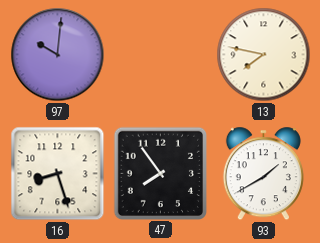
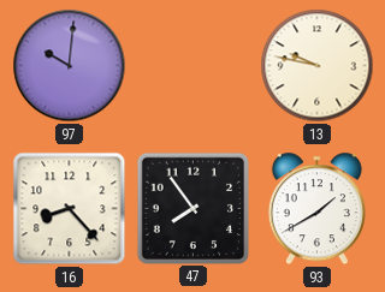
13: 7:47 -> 9:47
16: 8:27 -> 8:23
